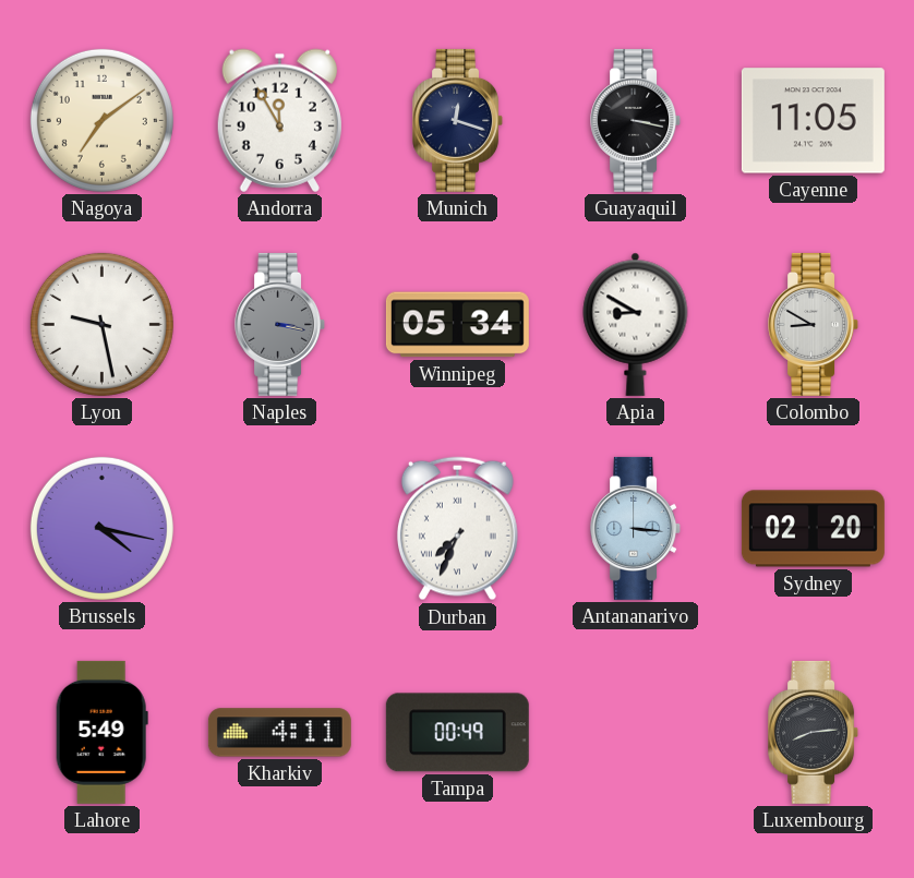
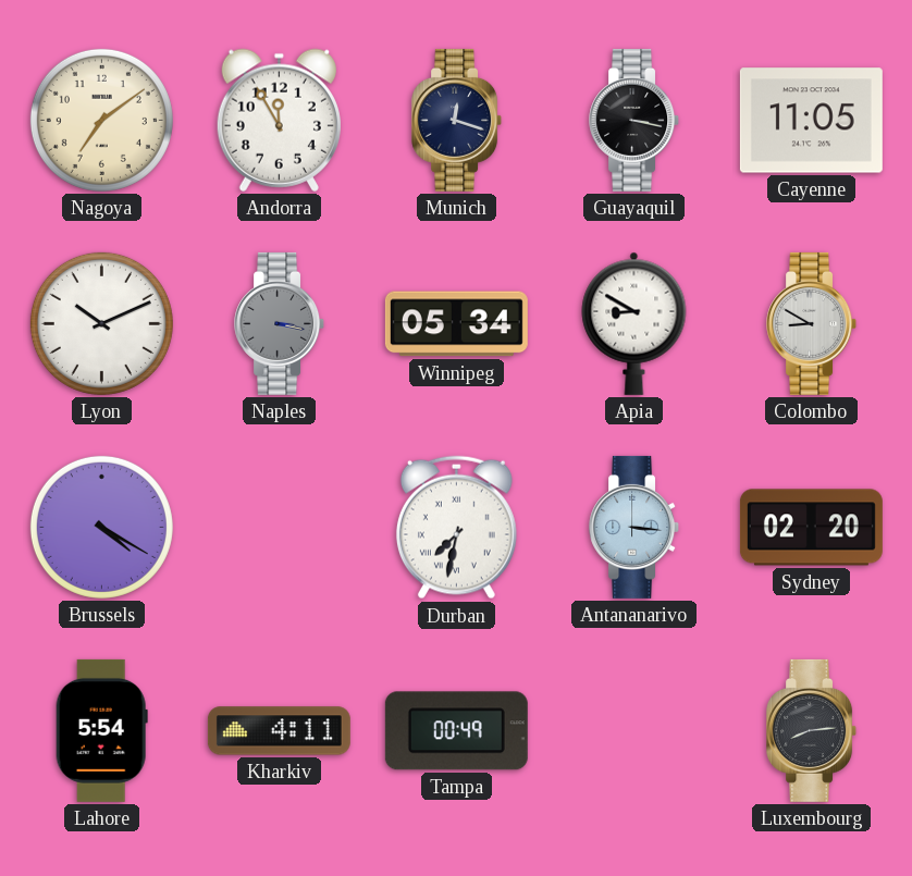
Lyon: 9:28 -> 10:11
Brussels: 4:17 -> 4:20
Durban: 7:34 -> 7:32
Lahore: 5:49 -> 5:54
